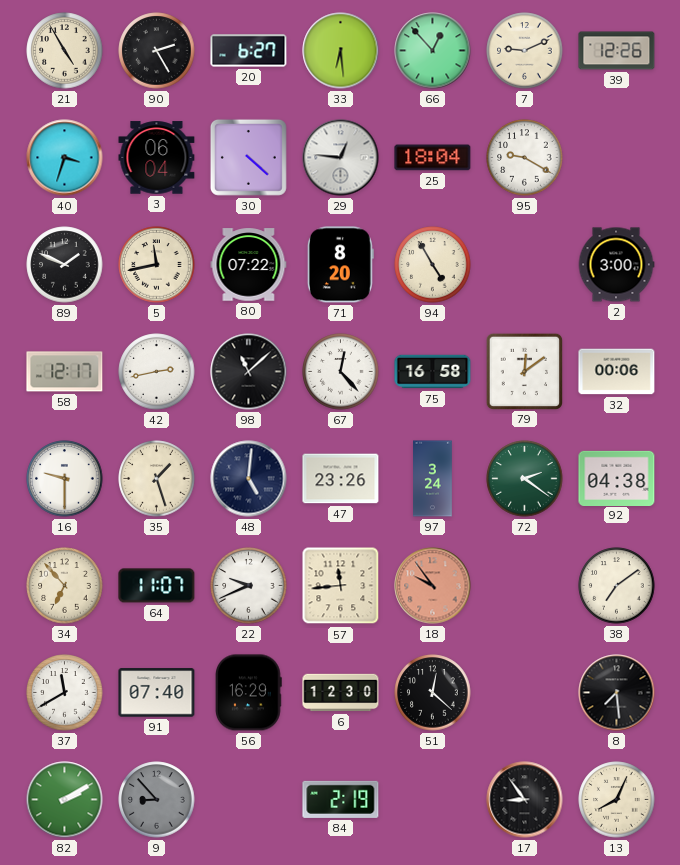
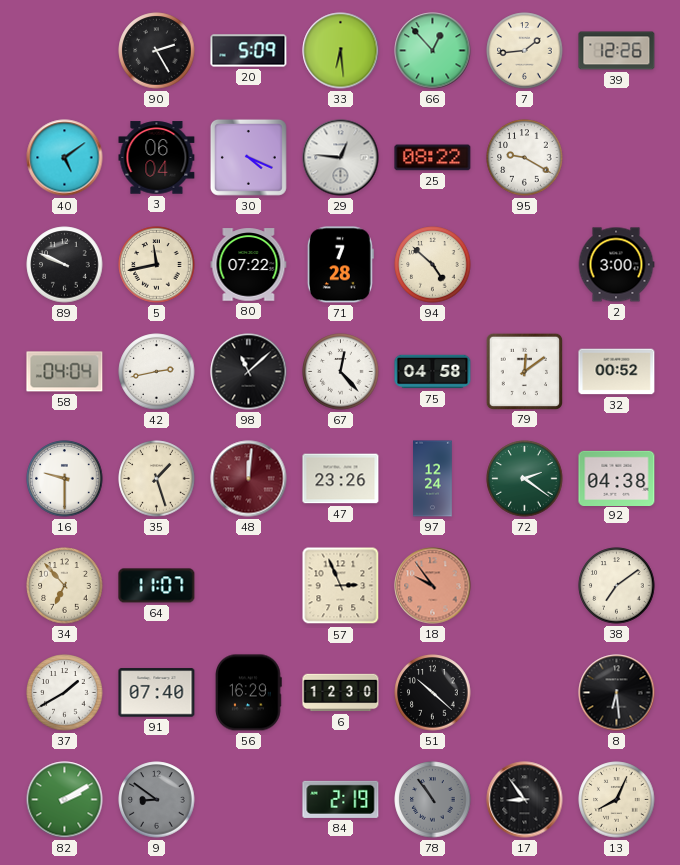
21: 4:55 -> none
20: 6:27 -> 5:09
7: 9:11 -> 1:44
40: 3:33 -> 5:09
30: 4:22 -> 4:19
25: 18:04 -> 08:22
89: 1:49 -> 9:49
71: 8:20 -> 7:28
94: 4:55 -> 4:52
58: 12:17 -> 04:04
75: 16:58 -> 04:58
32: 00:06 -> 00:52
48: 5:01 -> 12:01
48 dial: navy -> burgundy
97: 3:24 -> 12:24
22: 9:41 -> none
57: 11:44 -> 2:56
37: 11:40 -> 1:40
51: 12:22 -> 10:22
8: 7:29 -> 6:29
9: 8:53 -> 8:51
78: none -> 10:54
